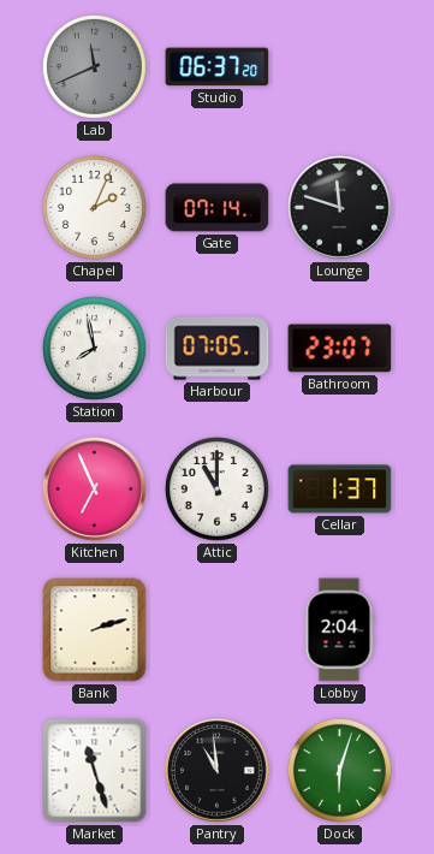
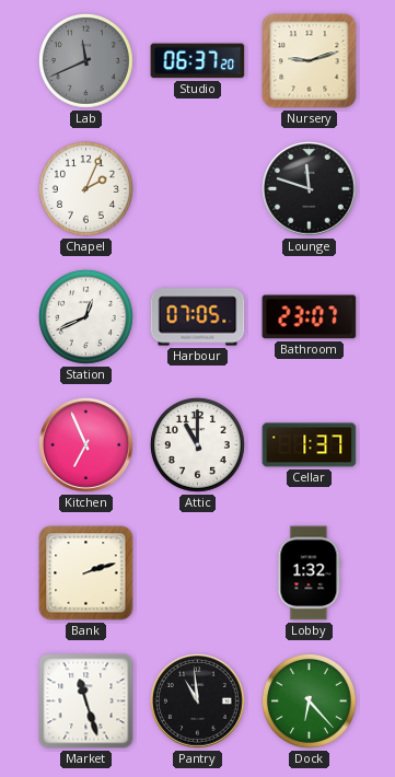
Nursery: none -> 9:12
Gate: 07:14 -> none
Station: 7:58 -> 12:41
Lobby: 2:04 -> 1:32
Dock: 6:03 -> 6:23
